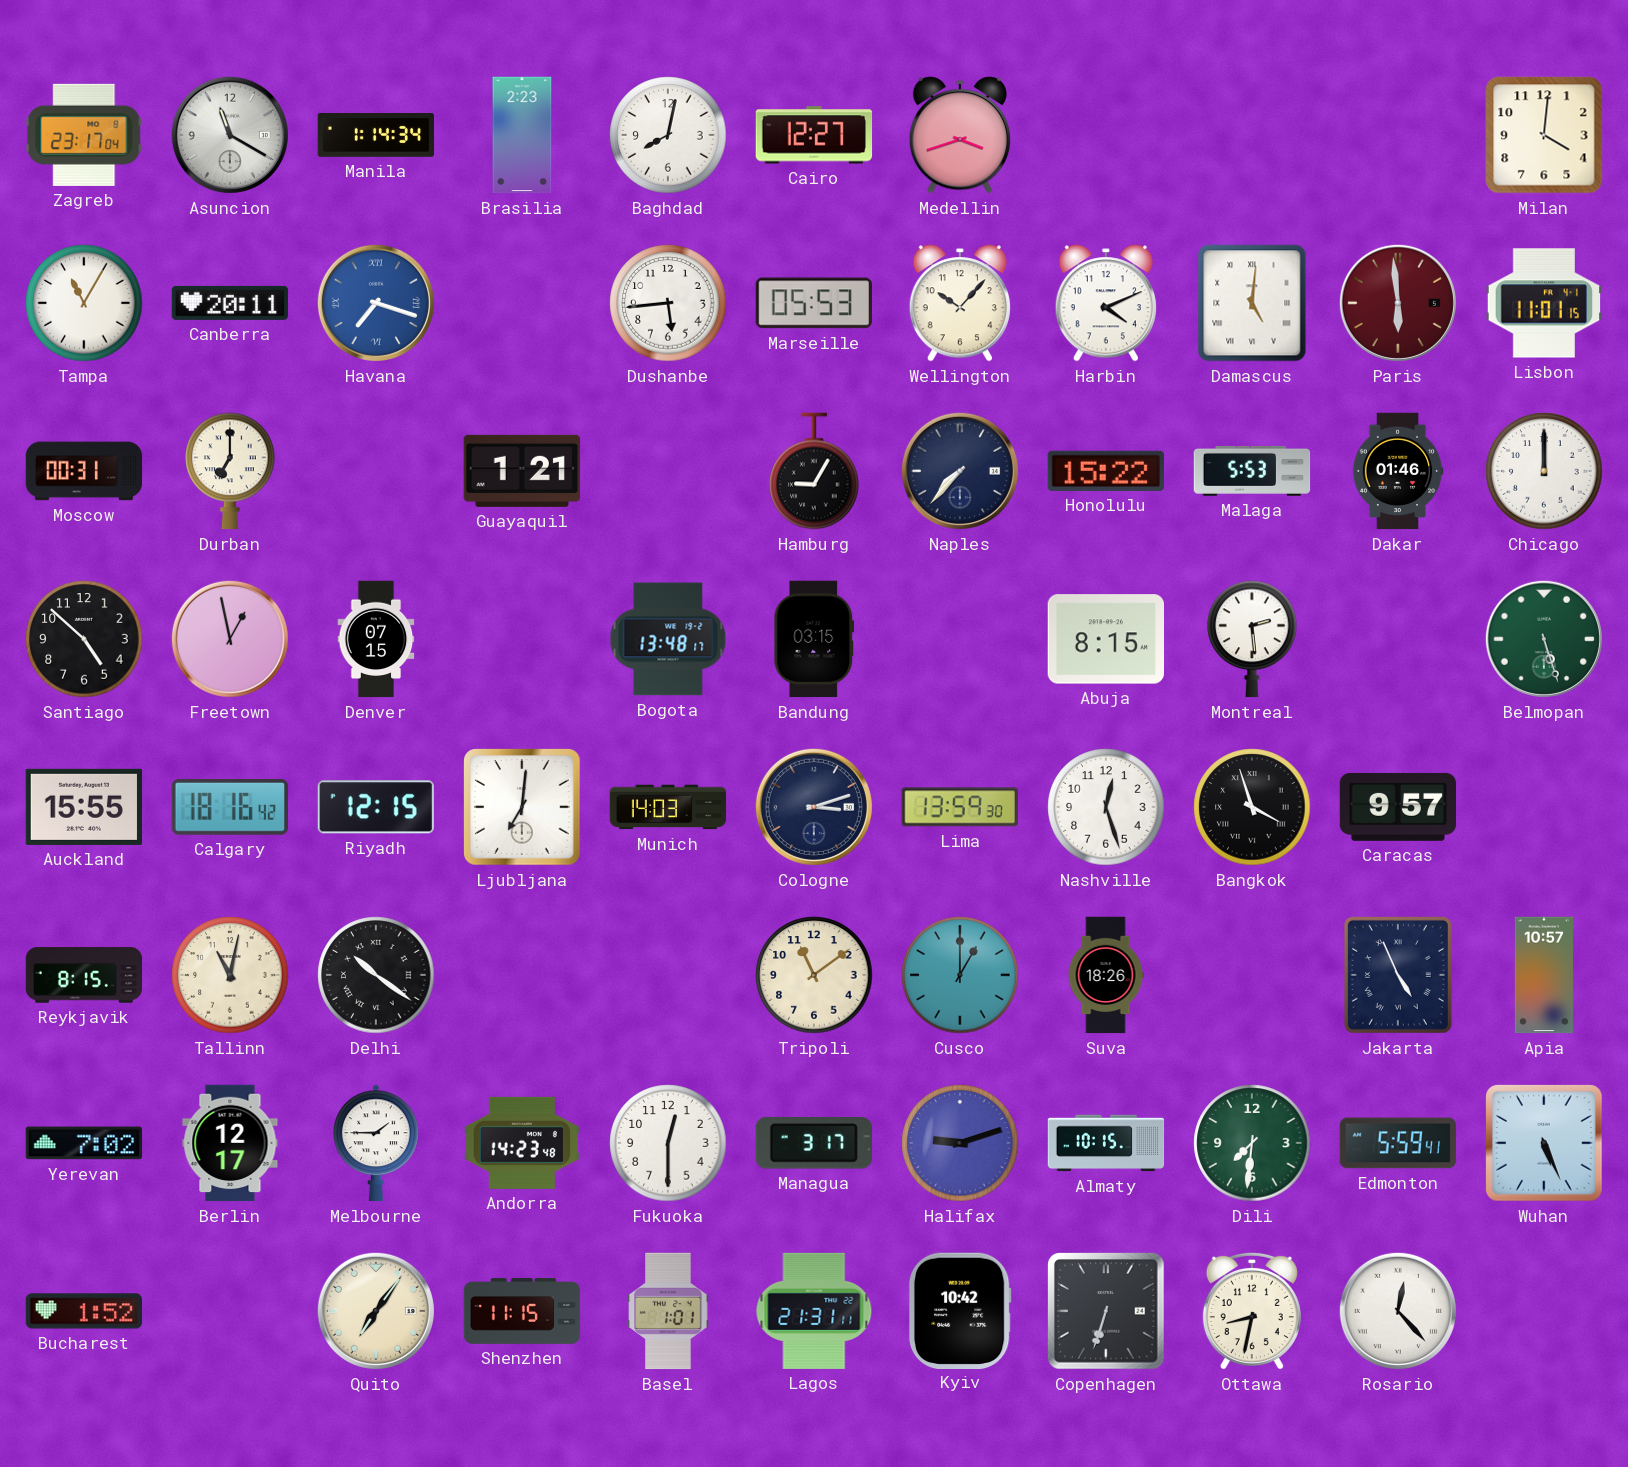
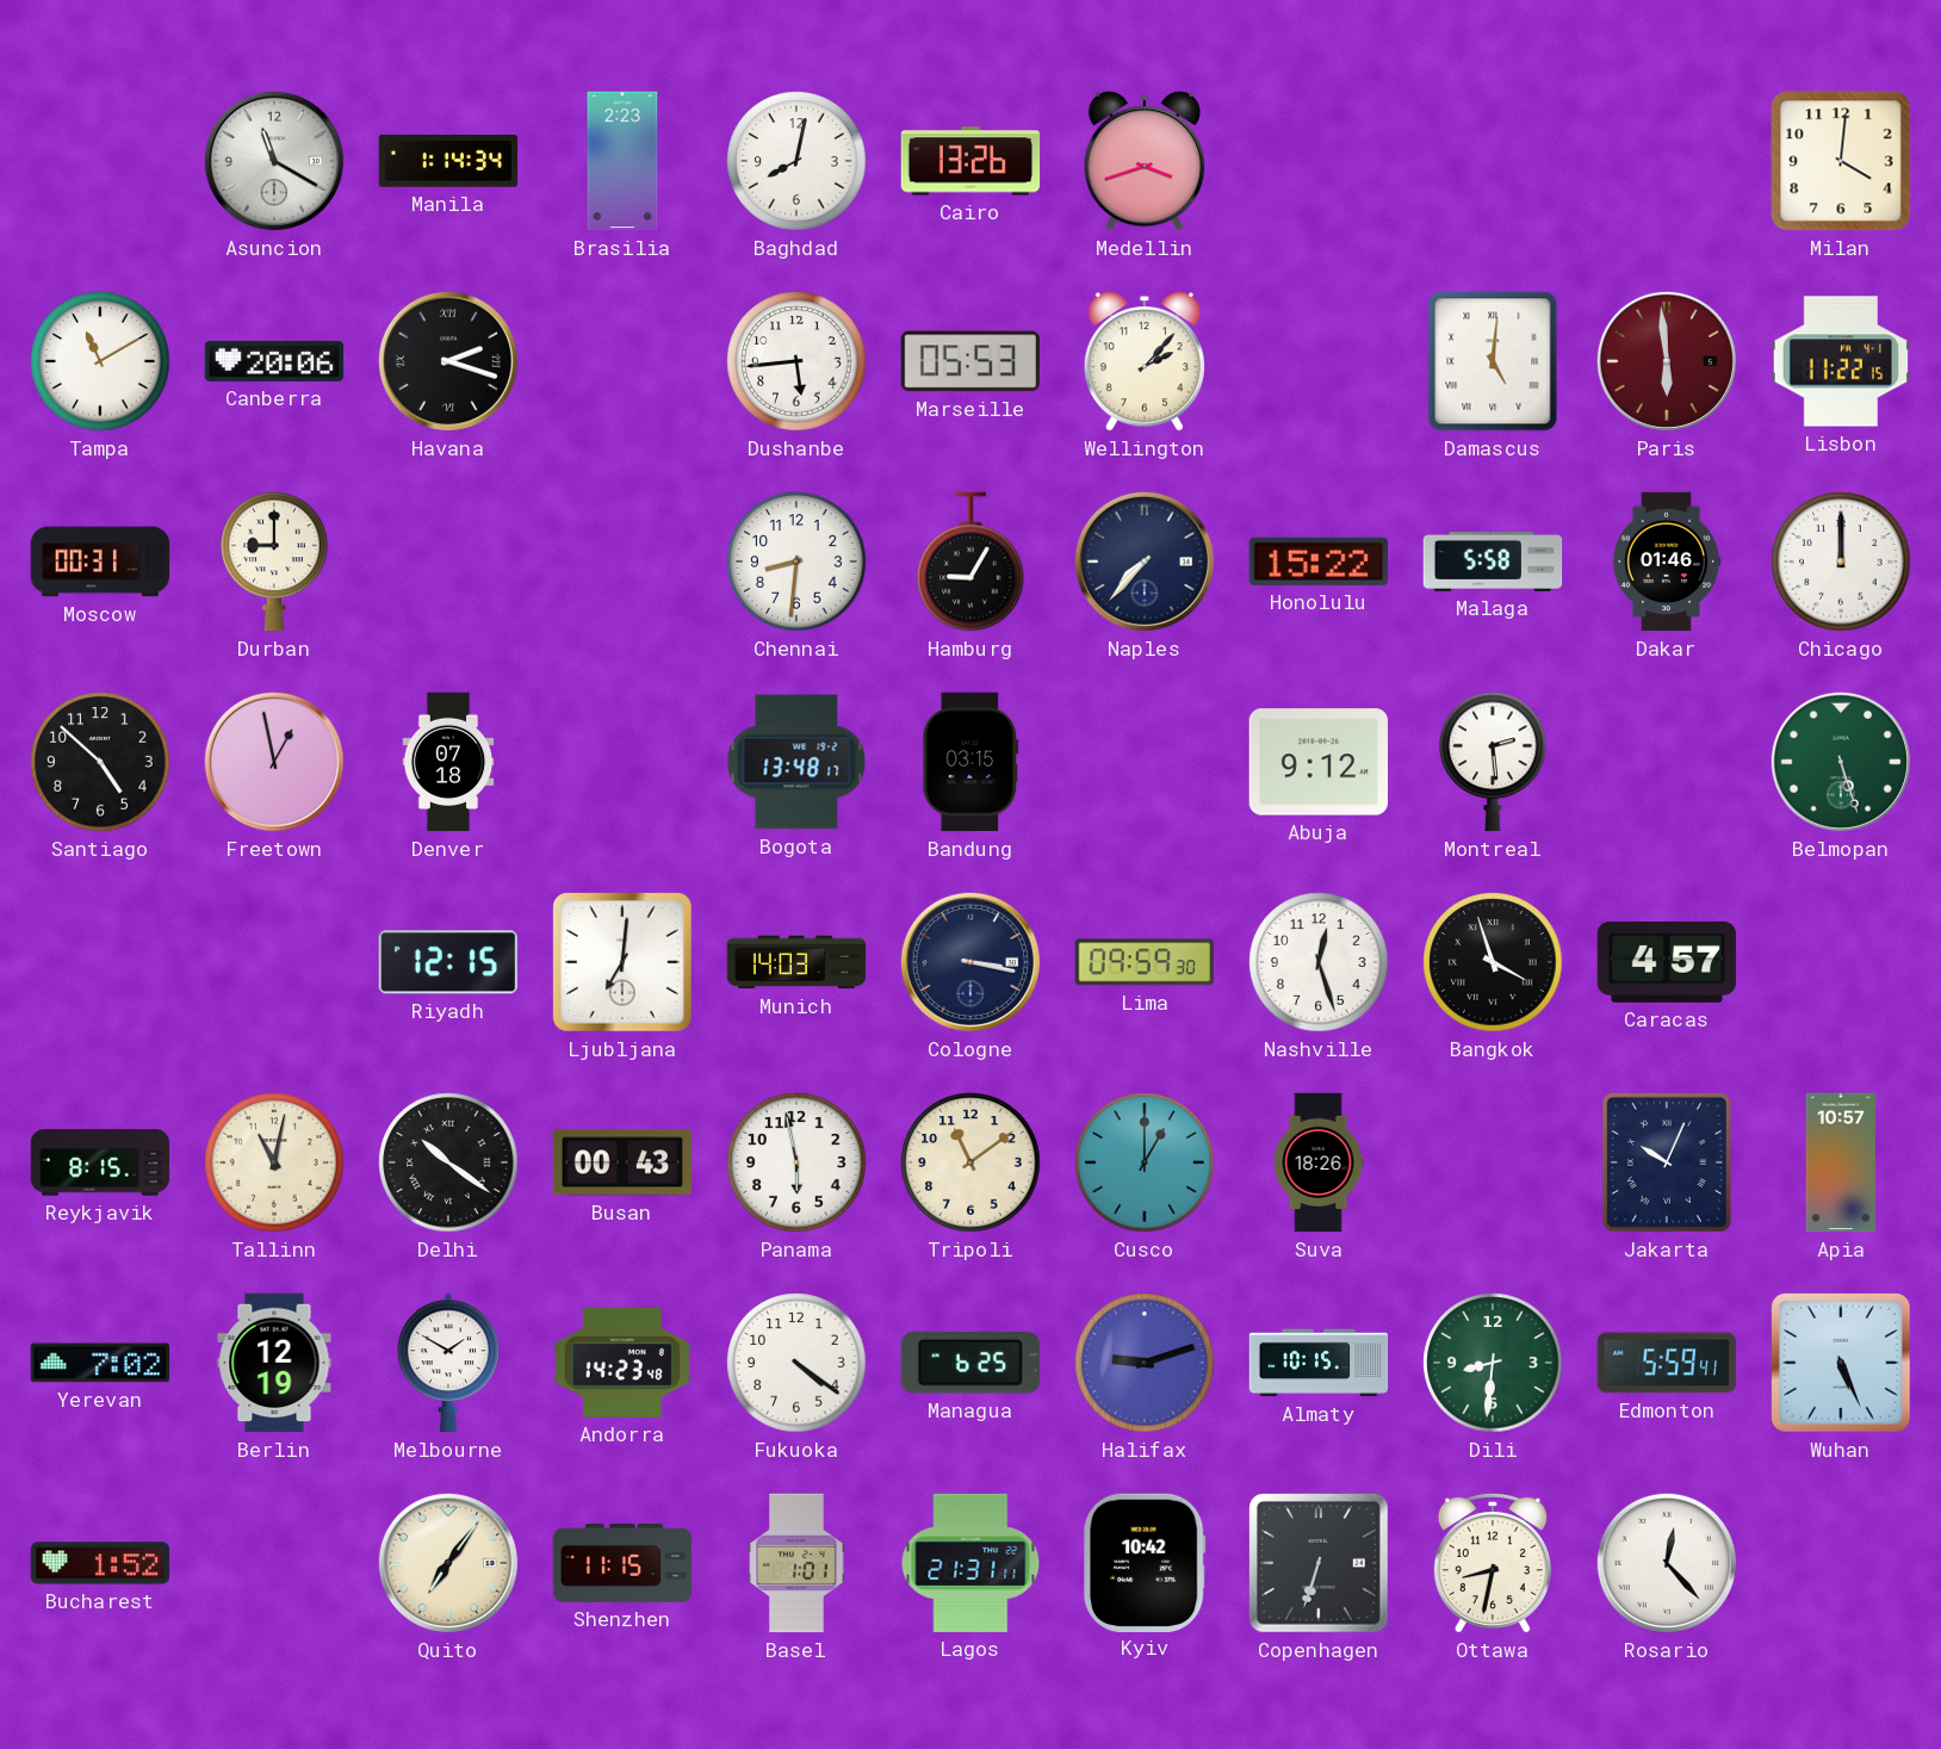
Zagreb: 23:17 -> none
Cairo: 12:27 -> 13:26
Tampa: 11:05 -> 11:10
Canberra: 20:11 -> 20:06
Havana: 7:18 -> 2:18
Havana dial: blue -> black
Wellington: 10:07 -> 2:07
Harbin: 4:11 -> none
Lisbon: 11:01 -> 11:22
Durban: 7:00 -> 9:00
Guayaquil: 1:21 -> none
Chennai: none -> 8:31
Malaga: 5:53 -> 5:58
Denver: 07:15 -> 07:18
Abuja: 8:15 -> 9:12
Auckland: 15:55 -> none
Calgary: 18:16 -> none
Cologne: 3:12 -> 3:17
Lima: 13:59 -> 09:59
Caracas: 9:57 -> 4:57
Busan: none -> 00:43
Panama: none -> 5:58
Jakarta: 4:56 -> 10:04
Berlin: 12:17 -> 12:19
Melbourne: 1:45 -> 1:50
Fukuoka: 12:30 -> 4:21
Managua: 3:17 -> 6:25
Dili: 7:31 -> 8:31
